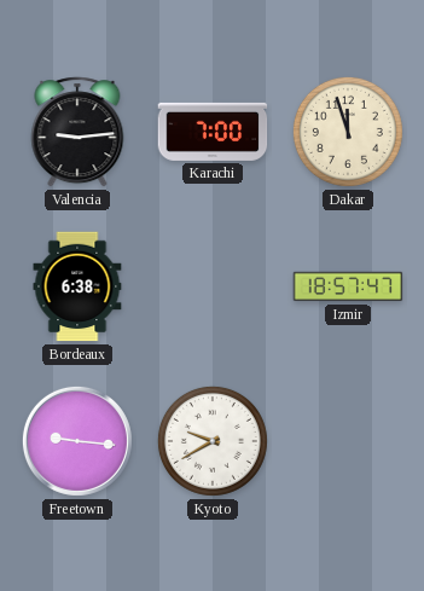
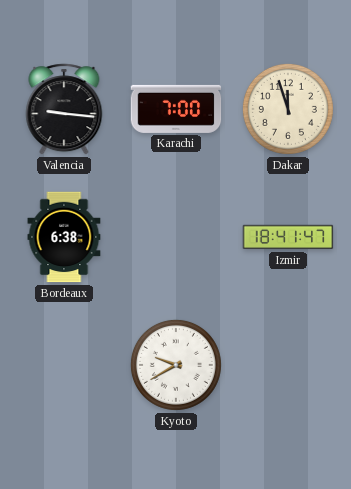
Valencia: 9:14 -> 9:16
Izmir: 18:57 -> 18:41
Freetown: 9:16 -> none
